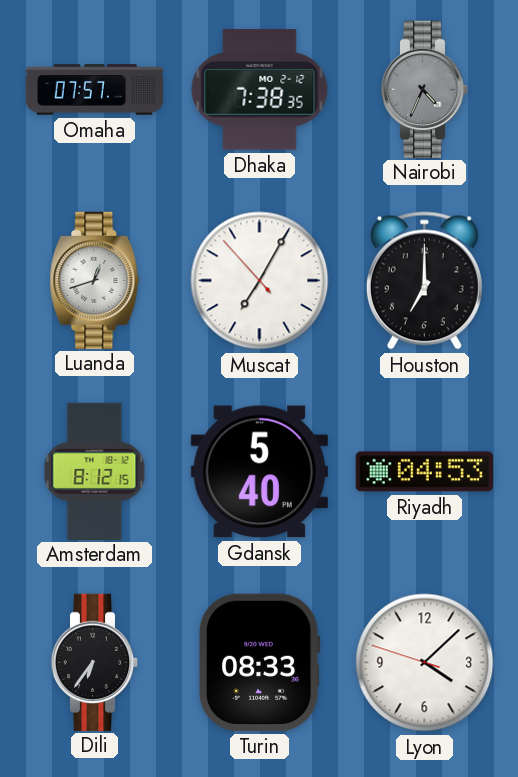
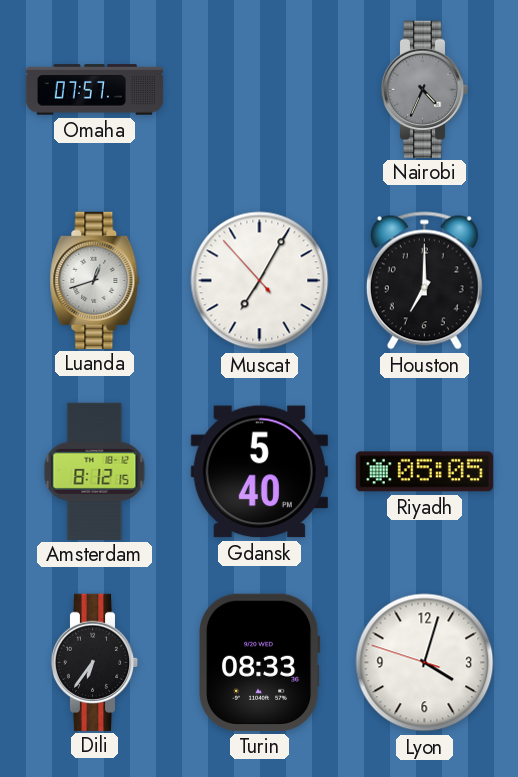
Dhaka: 7:38 -> none
Riyadh: 04:53 -> 05:05
Lyon: 4:07 -> 4:02
